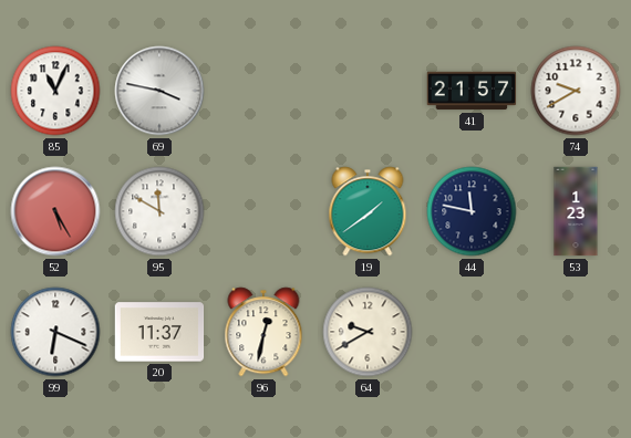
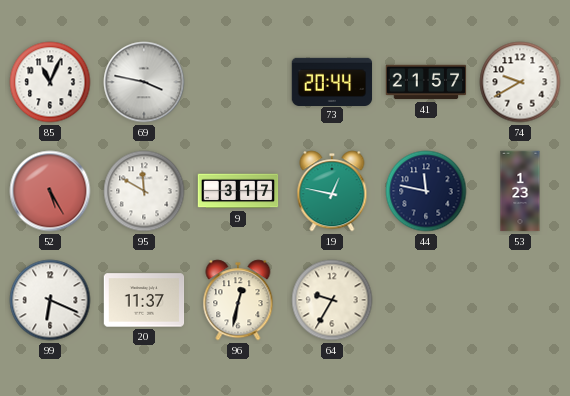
73: none -> 20:44
9: none -> 3:17
19: 1:39 -> 12:47
64: 9:40 -> 9:35
